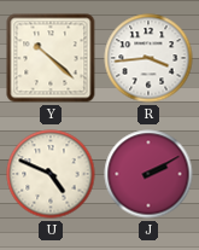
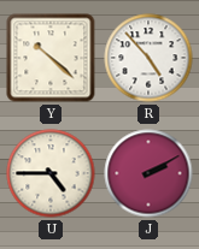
R: 3:44 -> 4:53
U: 4:49 -> 4:45
